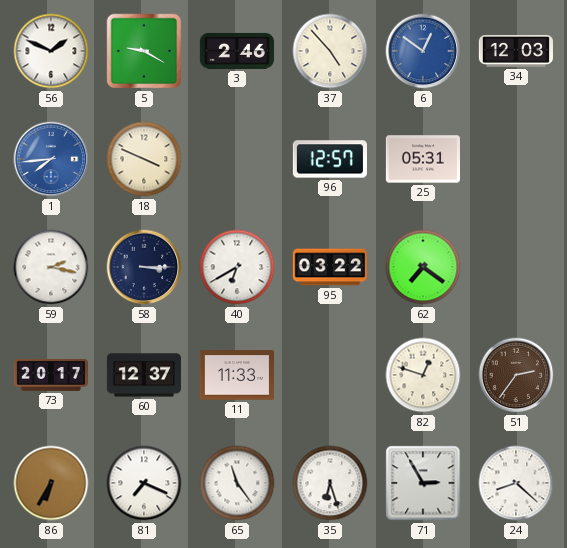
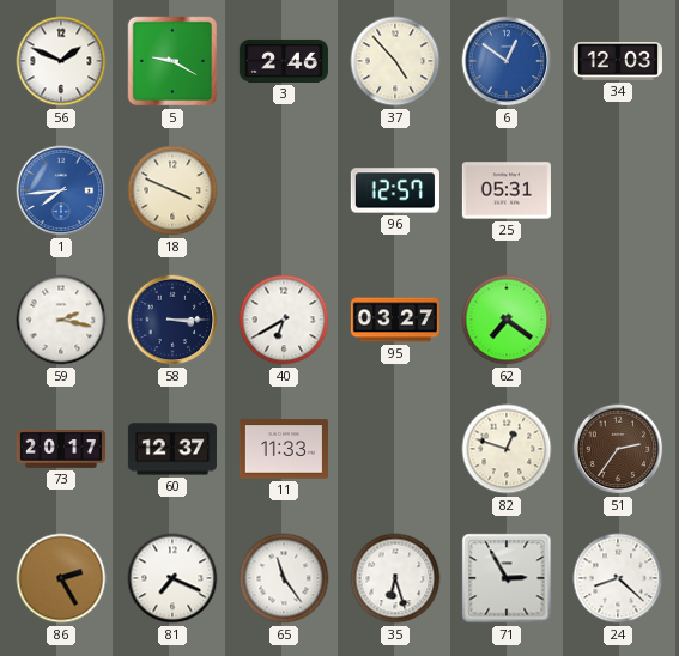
95: 03:22 -> 03:27
86: 6:35 -> 2:25
